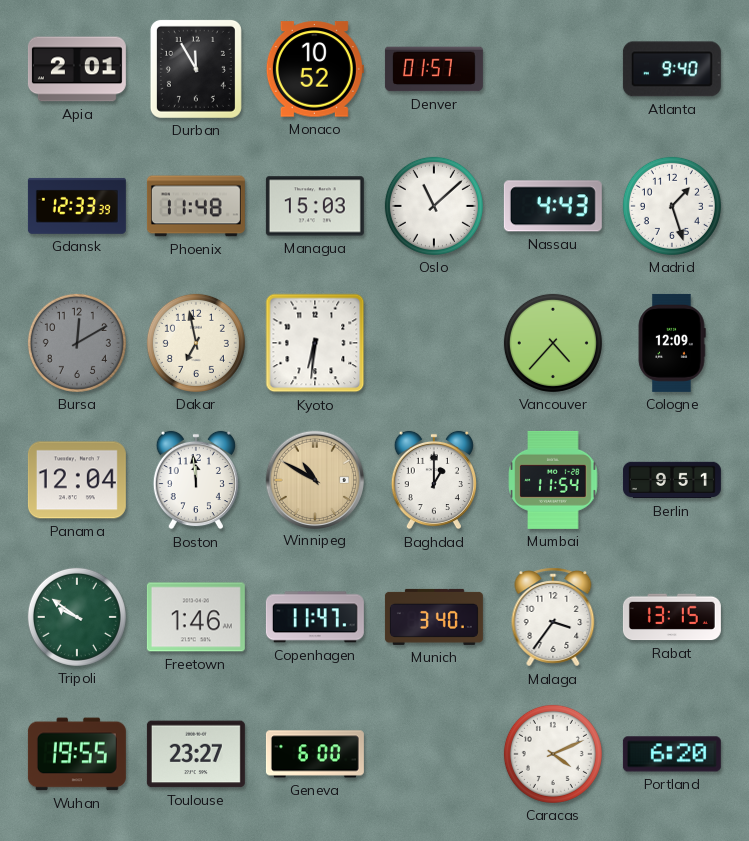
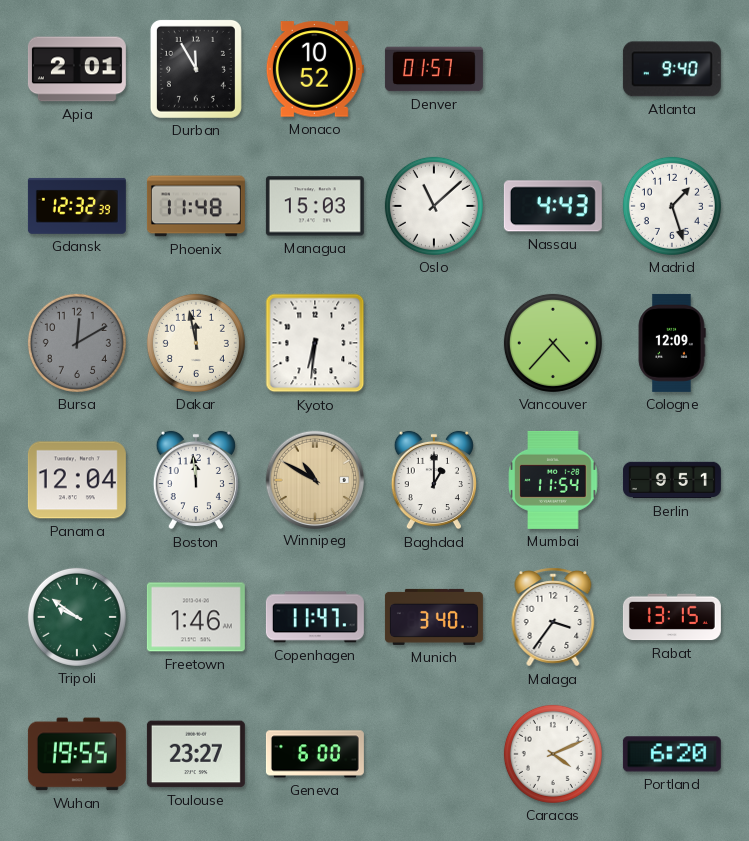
Gdansk: 12:33 -> 12:32
Dakar: 6:58 -> 11:58
